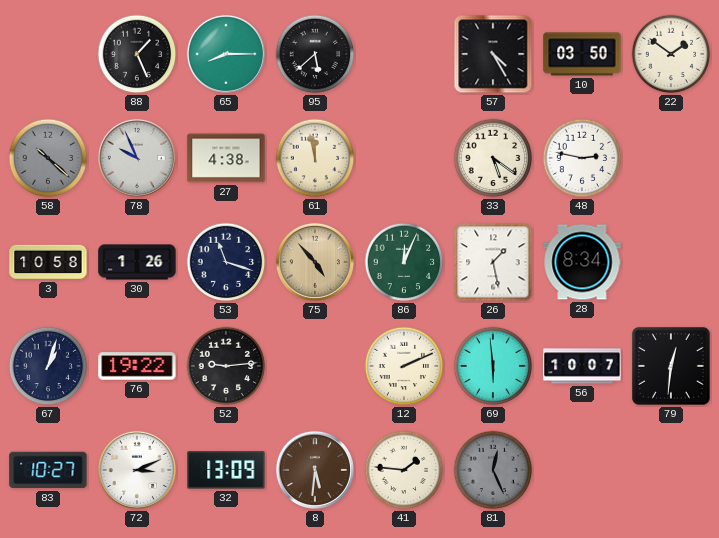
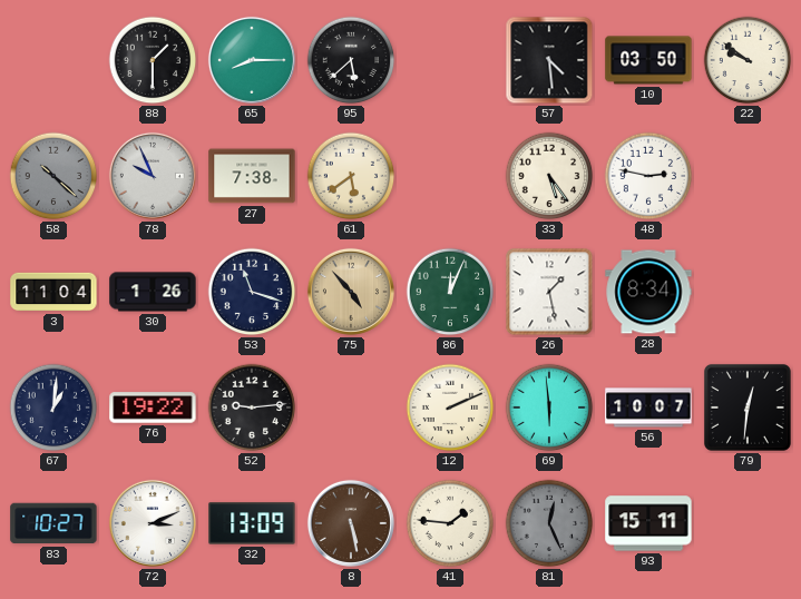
88: 1:26 -> 1:30
57: 4:25 -> 4:29
22: 1:51 -> 9:51
27: 4:38 -> 7:38
61: 11:58 -> 5:39
33: 5:21 -> 5:24
3: 10:58 -> 11:04
67: 1:03 -> 1:01
8: 5:31 -> 5:28
93: none -> 15:11
